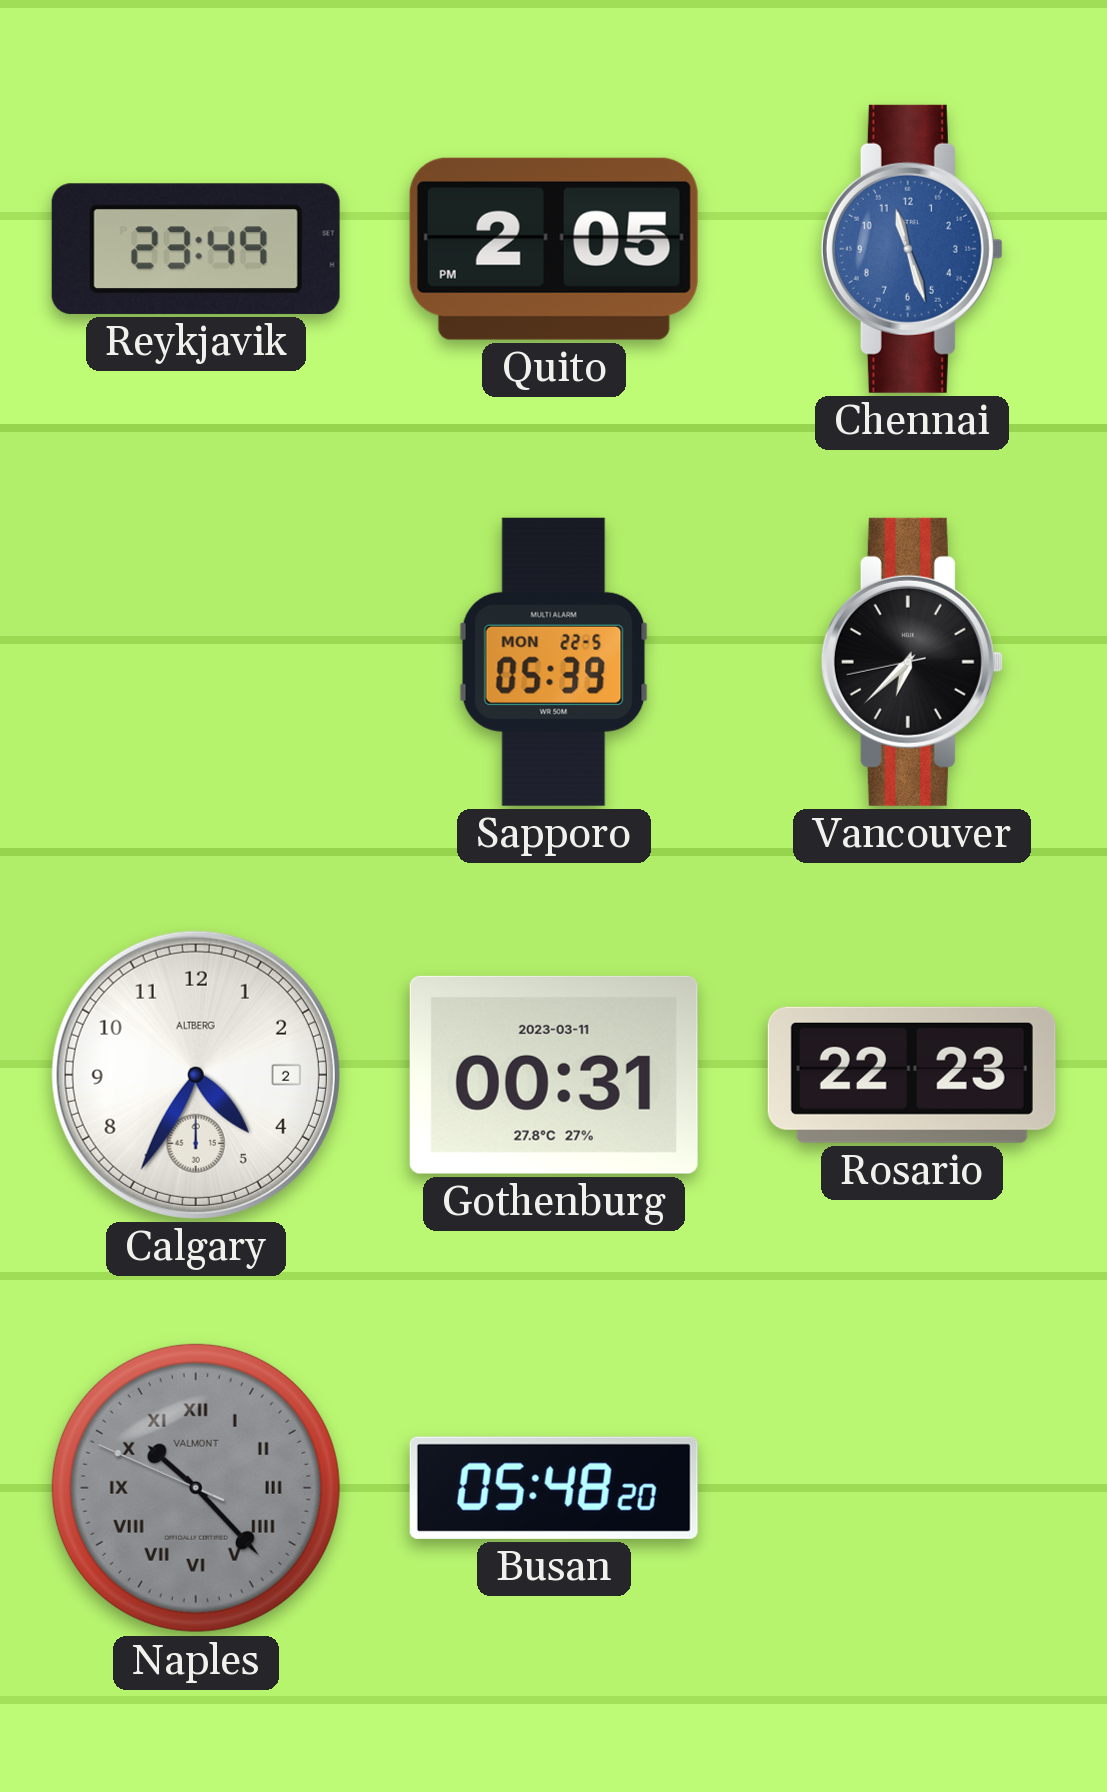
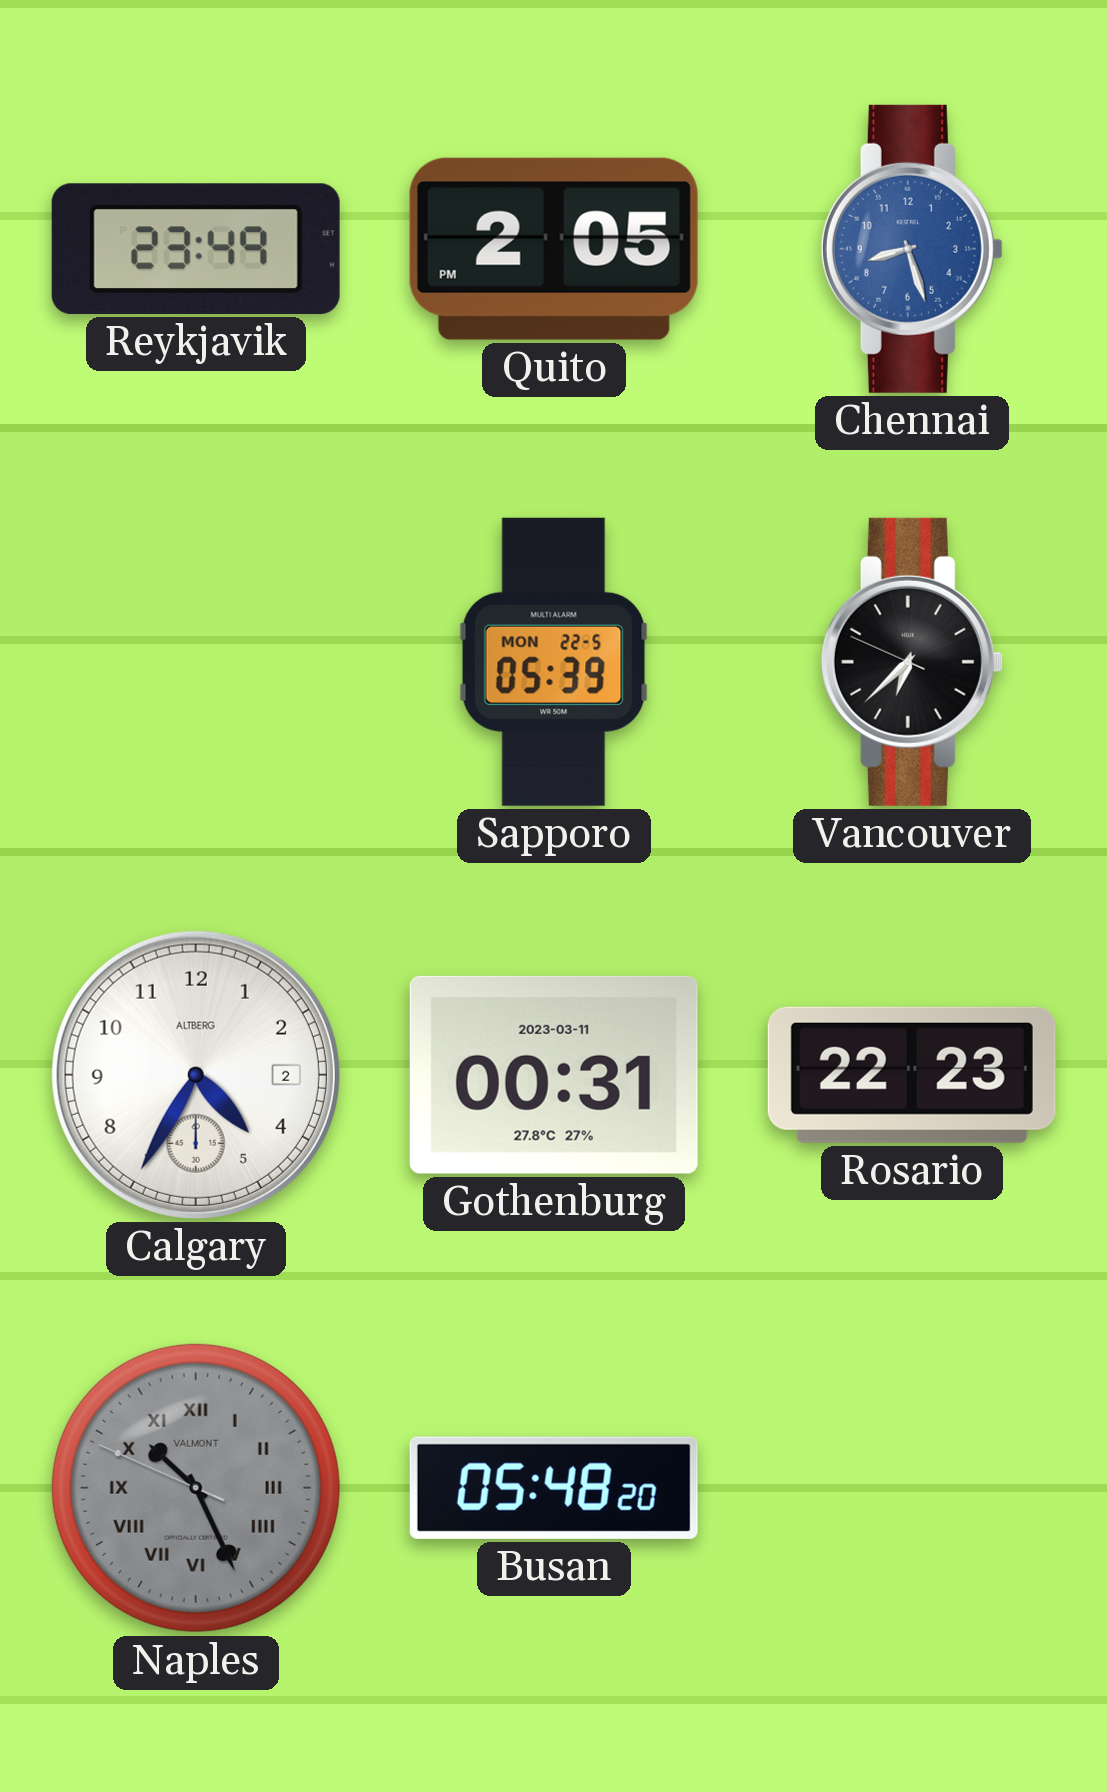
Chennai: 11:27 -> 8:27
Vancouver: 6:37:43 -> 6:37:49
Naples: 10:22 -> 10:25
